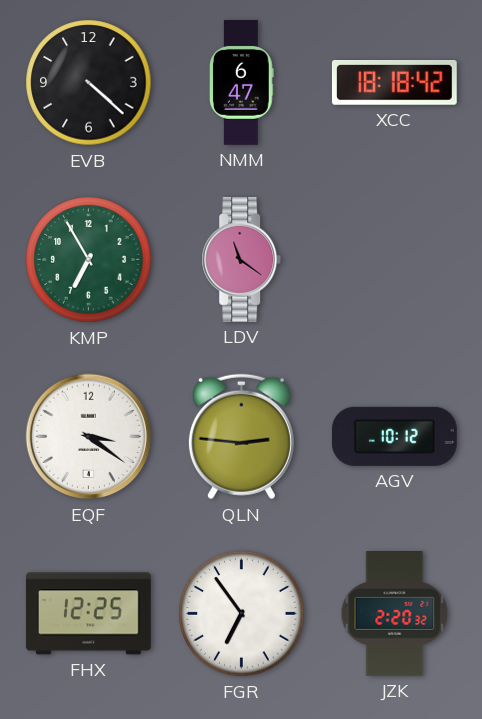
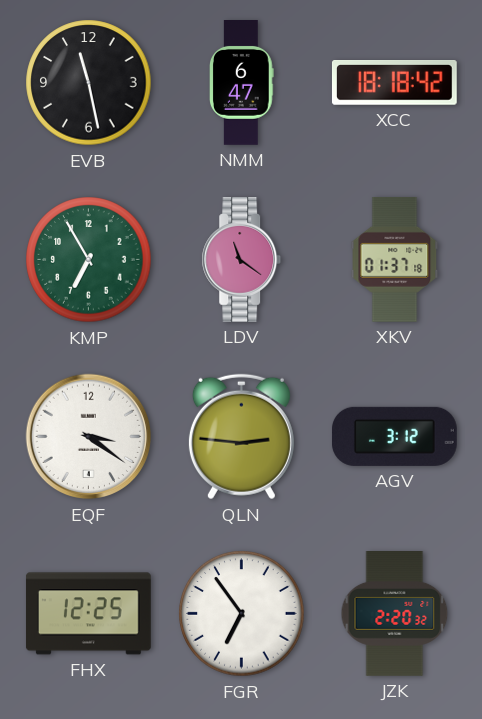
EVB: 4:22 -> 11:28
XKV: none -> 01:37
AGV: 10:12 -> 3:12
